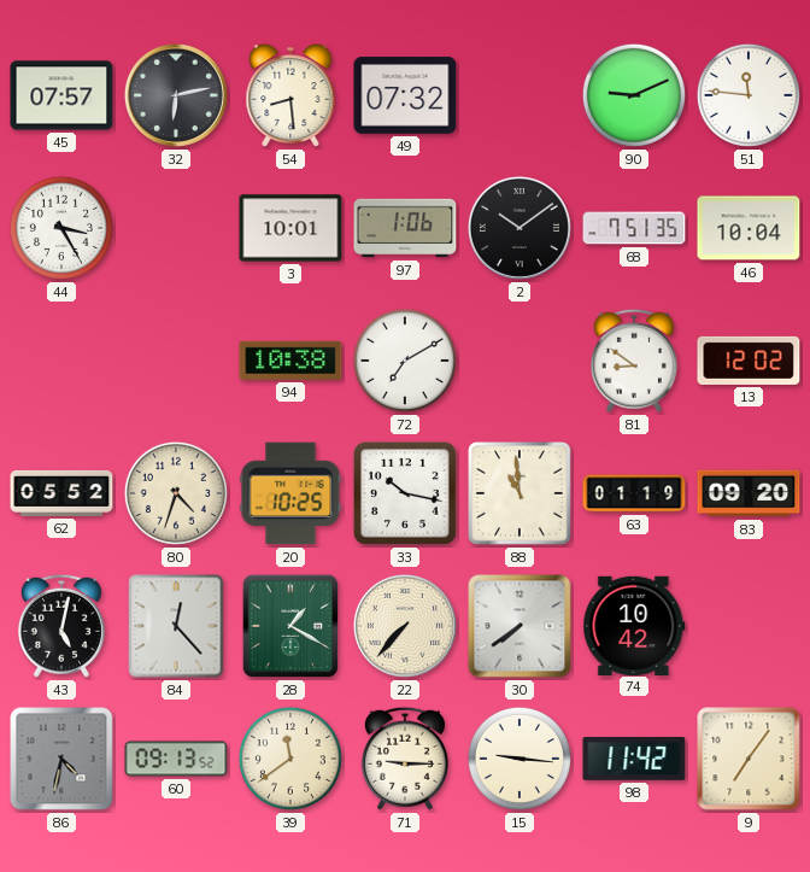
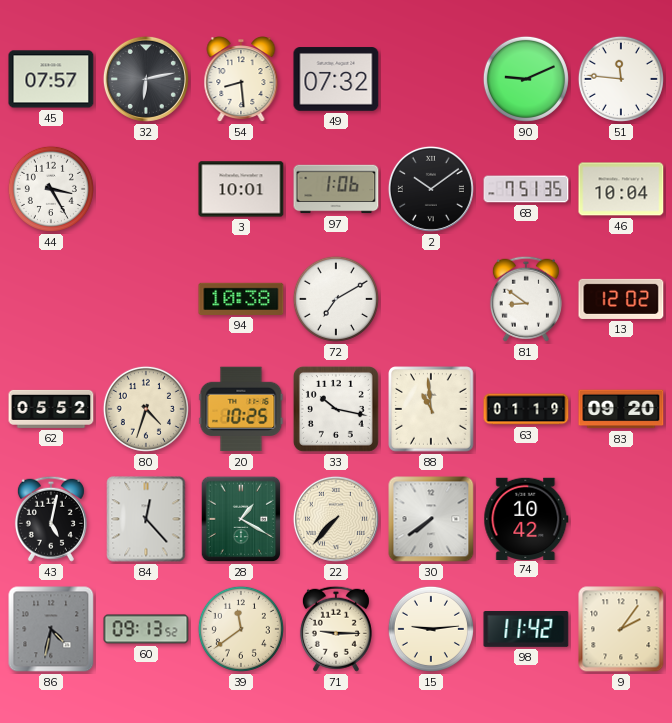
15: 9:16 -> 9:14
9: 7:06 -> 2:06
